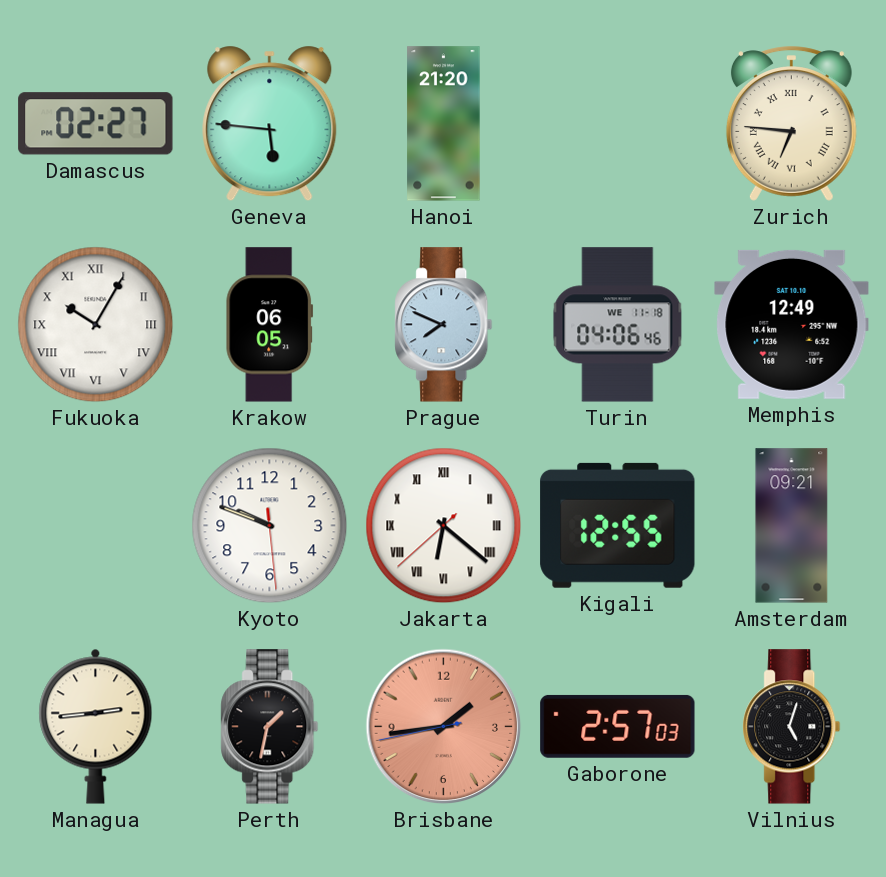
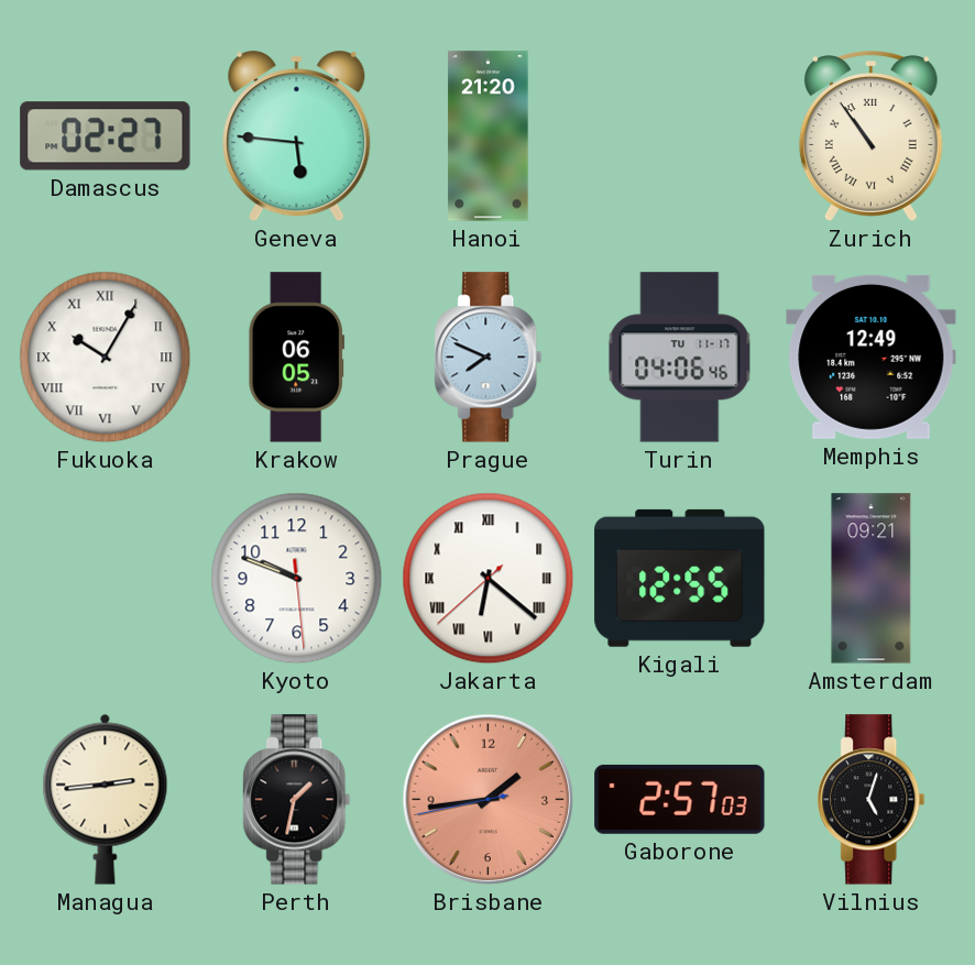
Zurich: 6:46 -> 10:54
Turin date: WE 11-18 -> TU 11-17
